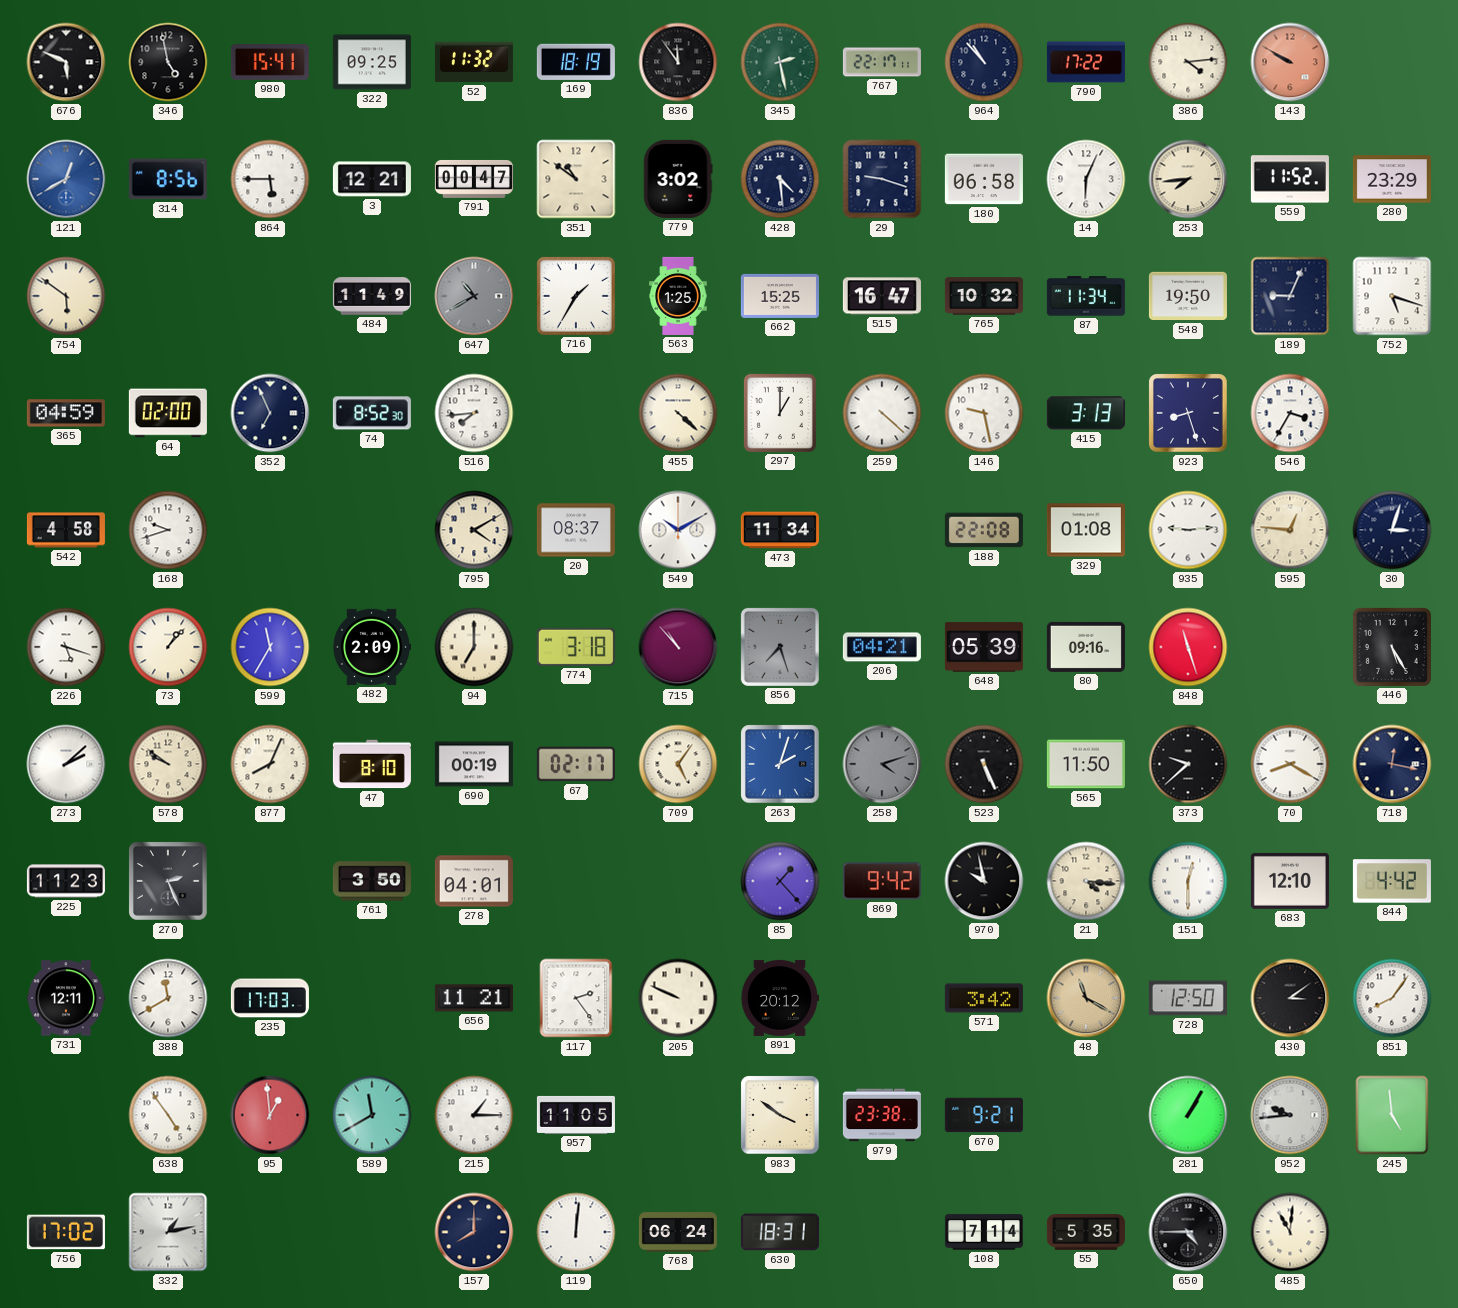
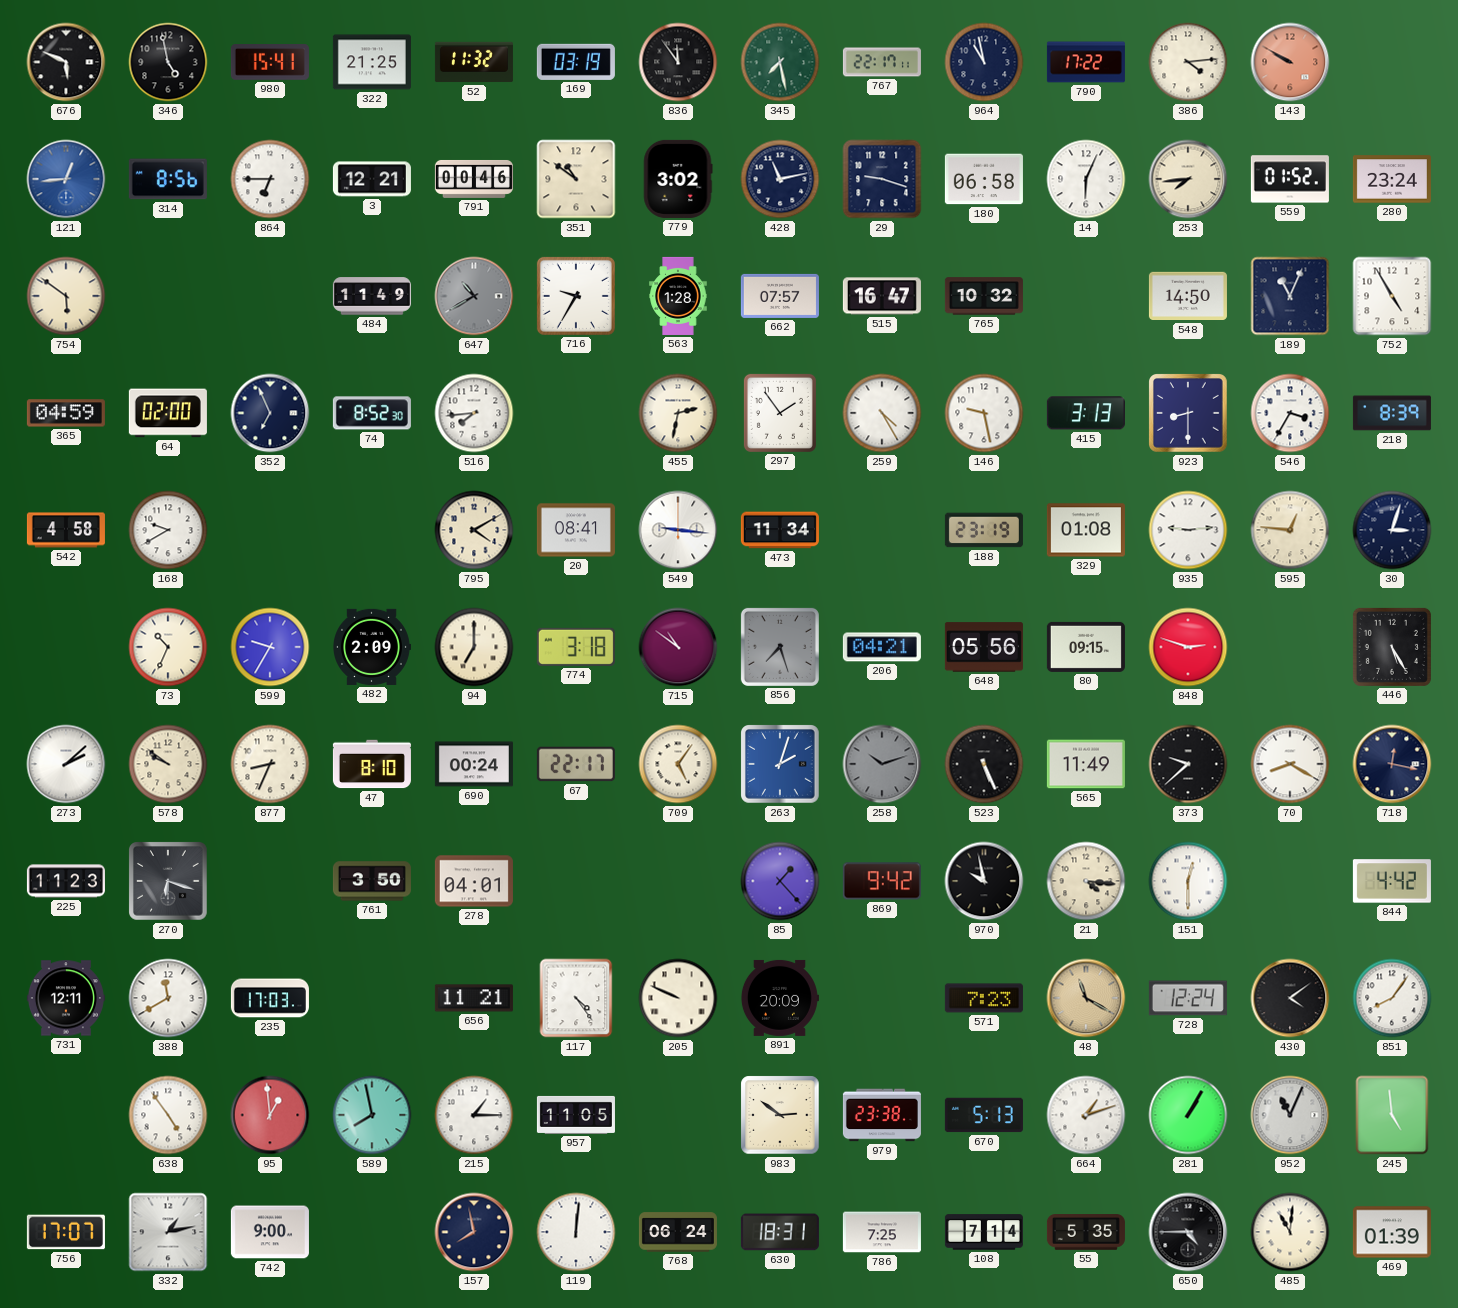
322: 09:25 -> 21:25
169: 18:19 -> 03:19
345: 2:28 -> 7:28
964: 10:53 -> 10:58
121: 12:40 -> 12:44
864: 5:45 -> 6:45
791: 00:47 -> 00:46
428: 4:29 -> 11:13
559: 11:52 -> 01:52
280: 23:29 -> 23:24
716: 1:35 -> 9:35
563: 1:25 -> 1:28
662: 15:25 -> 07:57
87: 11:34 -> none
548: 19:50 -> 14:50
189: 9:04 -> 11:04
752: 5:18 -> 4:55
455: 4:22 -> 2:32
297: 1:00 -> 1:54
259: 4:22 -> 4:25
923: 8:27 -> 8:30
218: none -> 8:39
168: 9:42 -> 9:40
20: 08:37 -> 08:41
549: 10:10 -> 9:16
188: 22:08 -> 23:19
226: 5:18 -> none
73: 1:07 -> 10:34
599: 11:35 -> 9:35
715: 10:53 -> 10:51
648: 05:39 -> 05:56
80: 09:16 -> 09:15
848: 11:27 -> 2:48
877: 8:04 -> 8:34
690: 00:19 -> 00:24
67: 02:17 -> 22:17
258: 4:12 -> 10:12
565: 11:50 -> 11:49
270: 2:26 -> 6:18
683: 12:10 -> none
117: 2:24 -> 4:24
891: 20:12 -> 20:09
571: 3:42 -> 7:23
728: 12:50 -> 12:24
430: 3:09 -> 4:09
589: 11:40 -> 7:58
983: 3:51 -> 2:51
670: 9:21 -> 5:13
664: none -> 1:12
952: 9:44 -> 11:04
756: 17:02 -> 17:07
742: none -> 9:00
157: 8:00 -> 7:58
786: none -> 7:25
469: none -> 01:39
